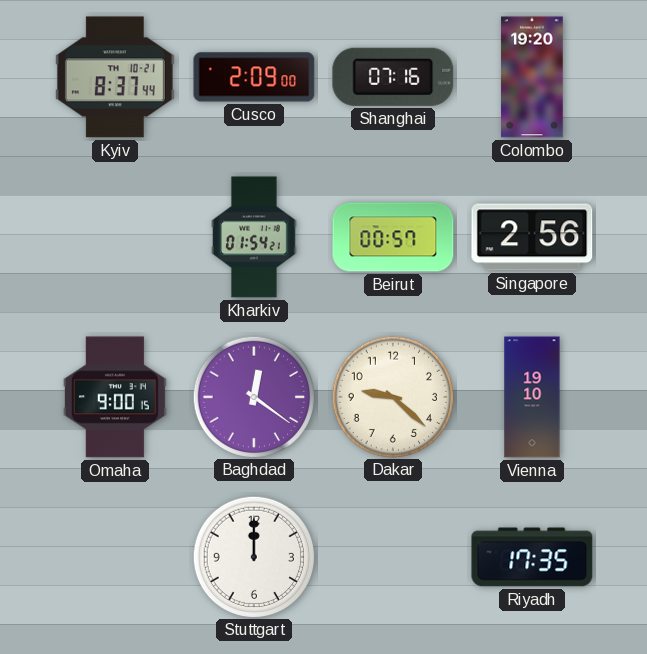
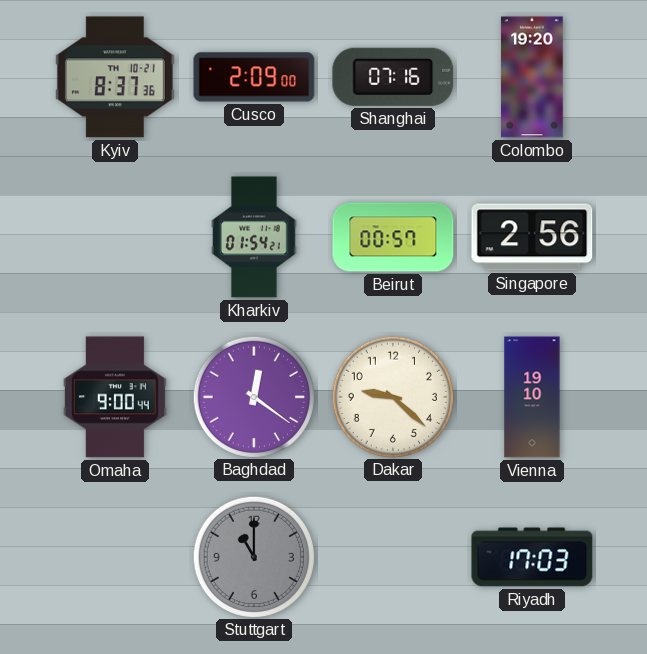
Kyiv: 8:37:44 -> 8:37:36
Omaha: 9:00:15 -> 9:00:44
Stuttgart: 12:00 -> 11:00
Stuttgart dial: white -> grey
Riyadh: 17:35 -> 17:03
